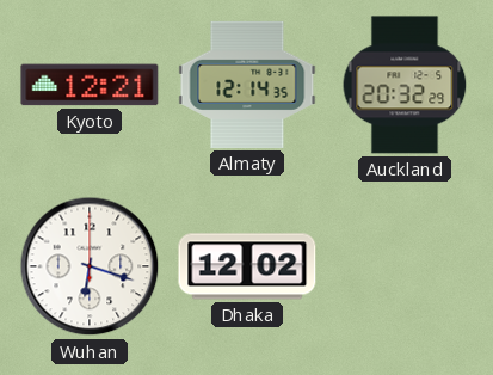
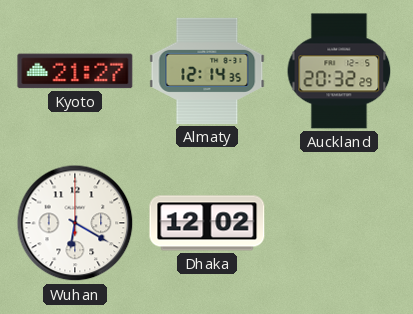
Kyoto: 12:21 -> 21:27
Wuhan: 6:18 -> 6:20
